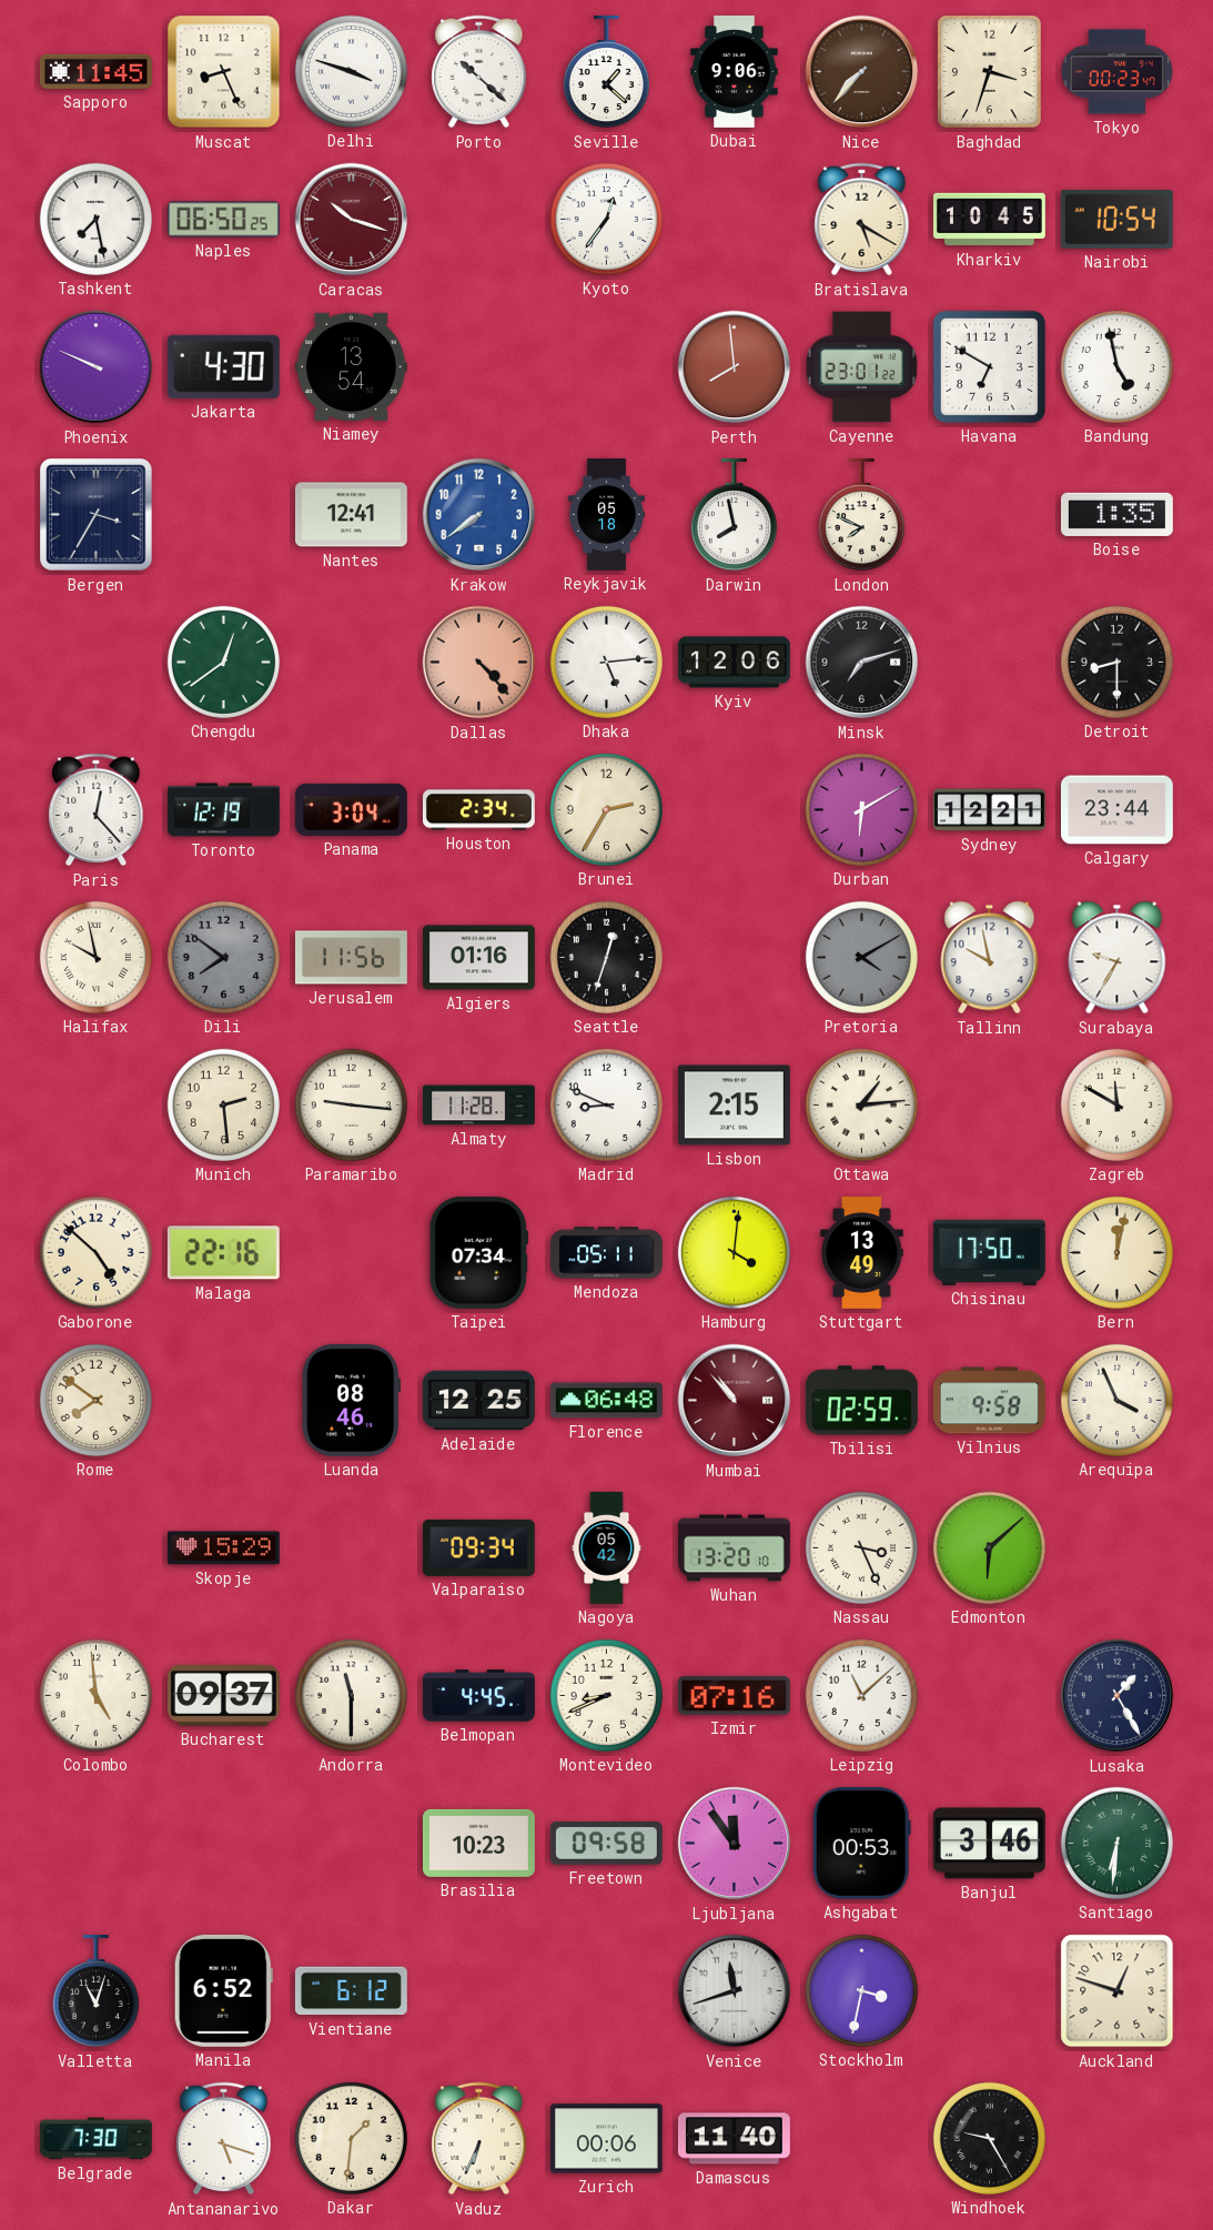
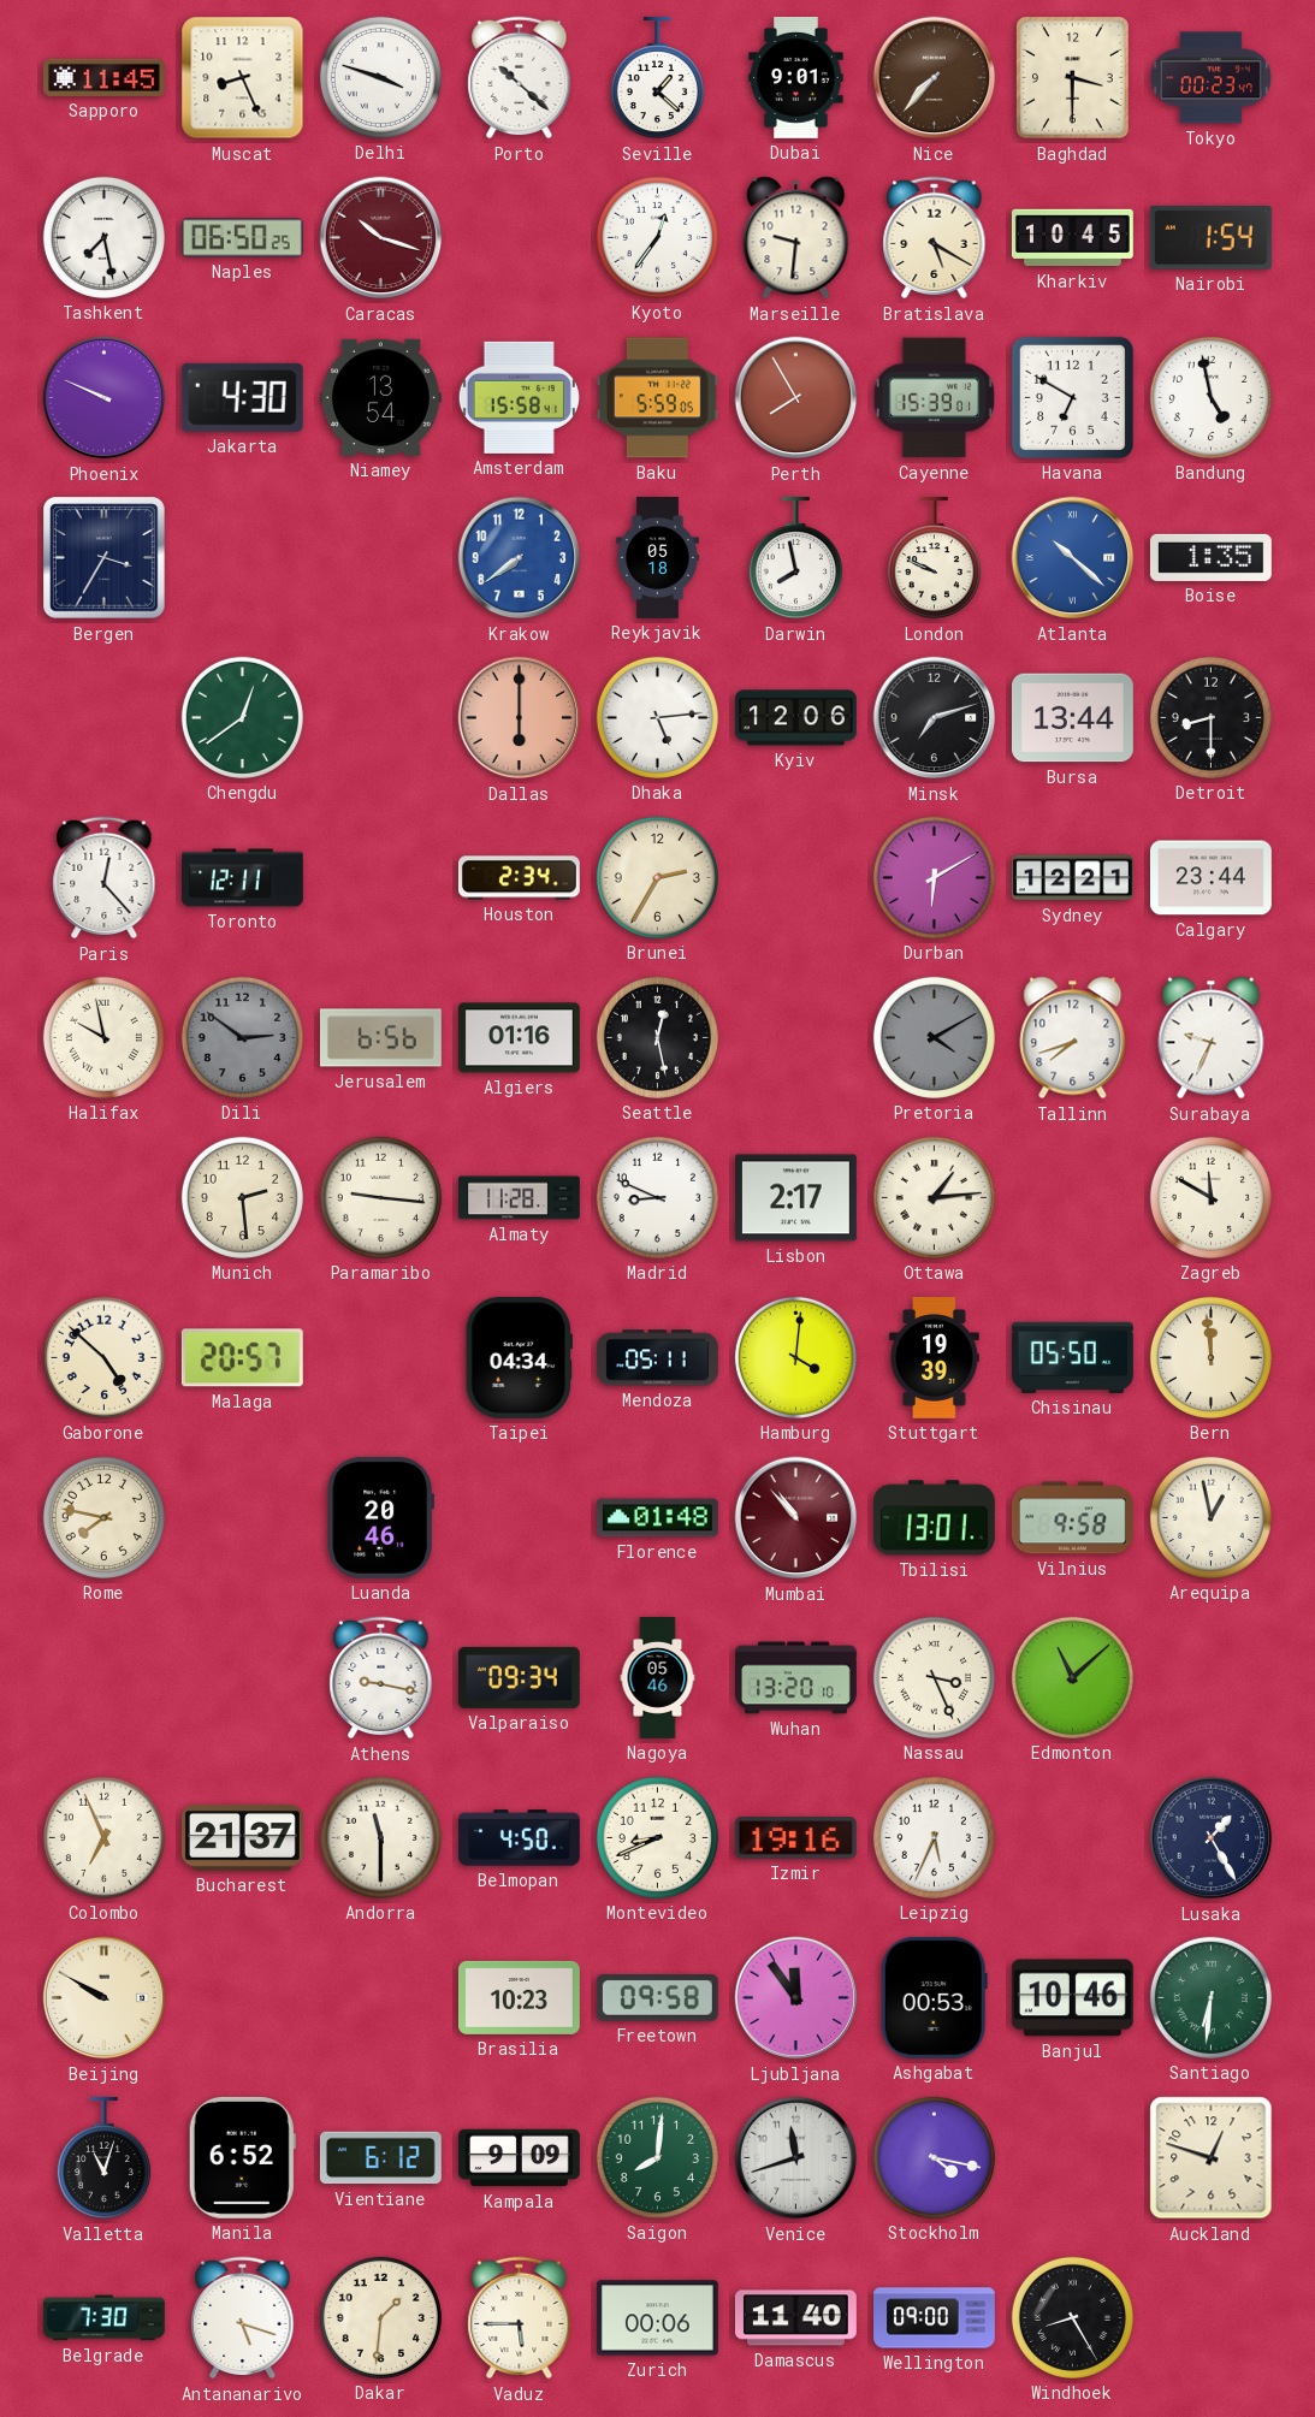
Dubai: 9:06 -> 9:01
Baghdad: 3:33 -> 3:30
Marseille: none -> 9:31
Nairobi: 10:54 -> 1:54
Amsterdam: none -> 15:58
Baku: none -> 5:59
Perth: 7:59 -> 7:55
Cayenne: 23:01 -> 15:39
Nantes: 12:41 -> none
London: 7:49 -> 9:49
Atlanta: none -> 10:22
Dallas: 4:23 -> 6:00
Bursa: none -> 13:44
Toronto: 12:19 -> 12:11
Panama: 3:04 -> none
Dili: 7:51 -> 2:51
Jerusalem: 11:56 -> 6:56
Seattle: 12:33 -> 12:28
Tallinn: 9:58 -> 7:42
Surabaya: 9:35 -> 9:34
Lisbon: 2:15 -> 2:17
Malaga: 22:16 -> 20:57
Taipei: 07:34 -> 04:34
Stuttgart: 13:49 -> 19:39
Chisinau: 17:50 -> 05:50
Bern: 12:02 -> 11:59
Rome: 7:51 -> 7:47
Luanda: 08:46 -> 20:46
Adelaide: 12:25 -> none
Florence: 06:48 -> 01:48
Tbilisi: 02:59 -> 13:01
Arequipa: 3:56 -> 12:58
Skopje: 15:29 -> none
Athens: none -> 9:17
Nagoya: 05:42 -> 05:46
Edmonton: 6:08 -> 11:08
Colombo: 4:59 -> 6:56
Bucharest: 09:37 -> 21:37
Belmopan: 4:45 -> 4:50
Izmir: 07:16 -> 19:16
Leipzig: 11:08 -> 5:34
Beijing: none -> 9:50
Banjul: 3:46 -> 10:46
Kampala: none -> 9:09
Saigon: none -> 8:01
Stockholm: 3:32 -> 4:17
Vaduz: 6:34 -> 5:45
Wellington: none -> 09:00
Windhoek: 9:25 -> 8:25
